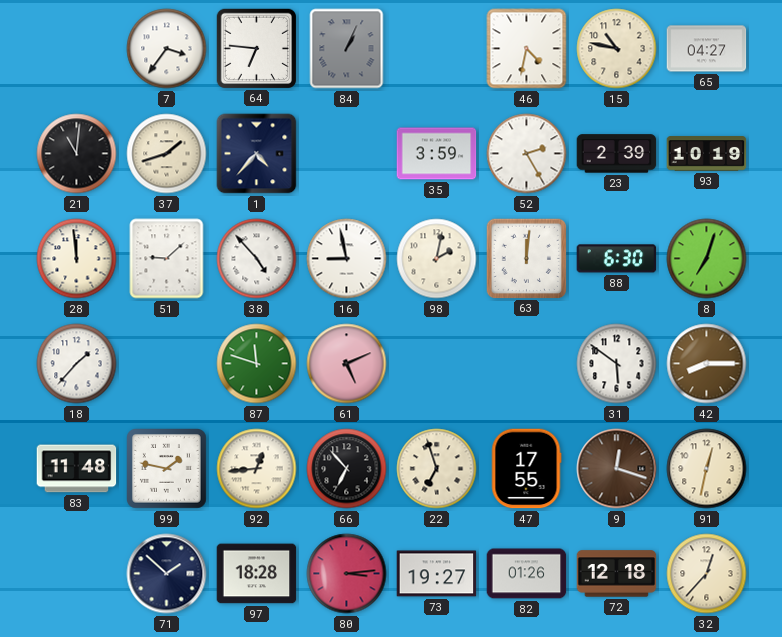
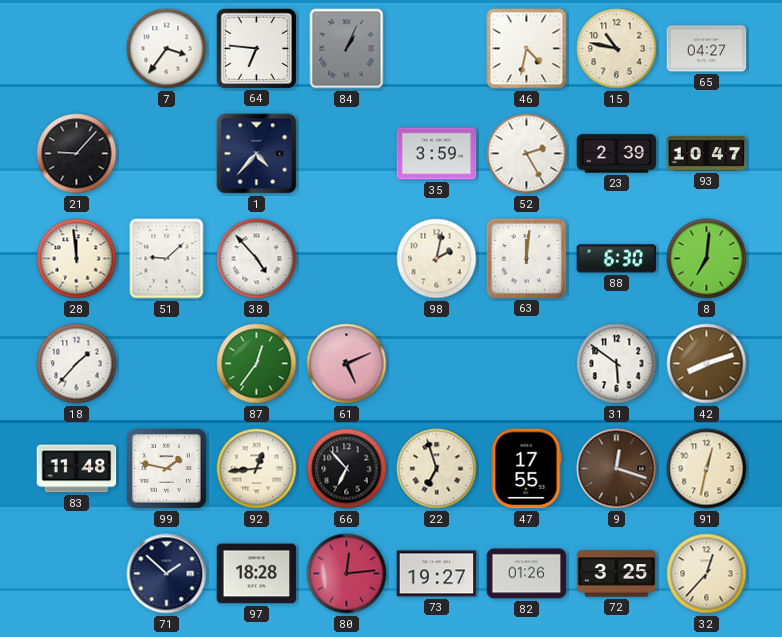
21: 11:01 -> 9:07
37: 1:42 -> none
93: 10:19 -> 10:47
16: 8:58 -> none
8: 7:03 -> 7:01
87: 11:48 -> 12:36
42: 8:15 -> 8:12
80: 3:14 -> 12:14
72: 12:18 -> 3:25
